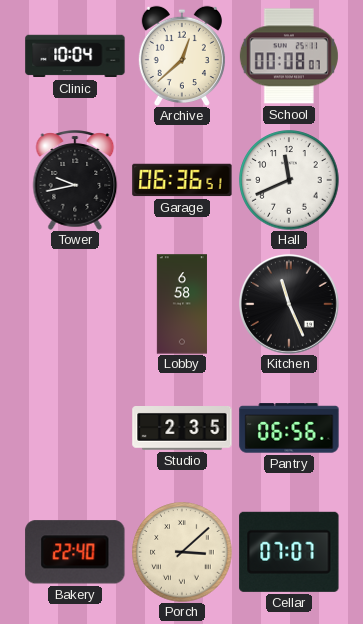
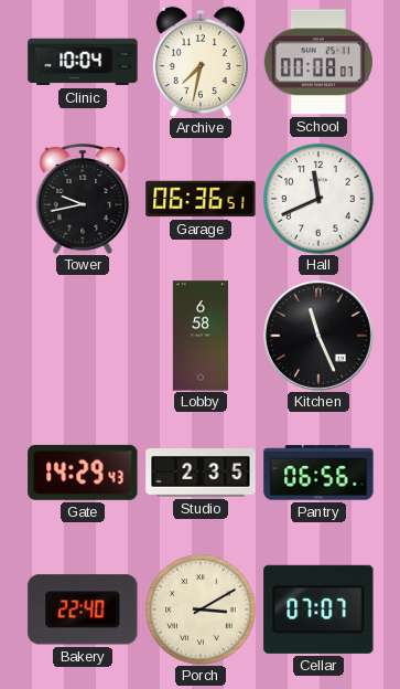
Archive: 12:38 -> 7:32
Gate: none -> 14:29
Porch: 3:08 -> 3:10
